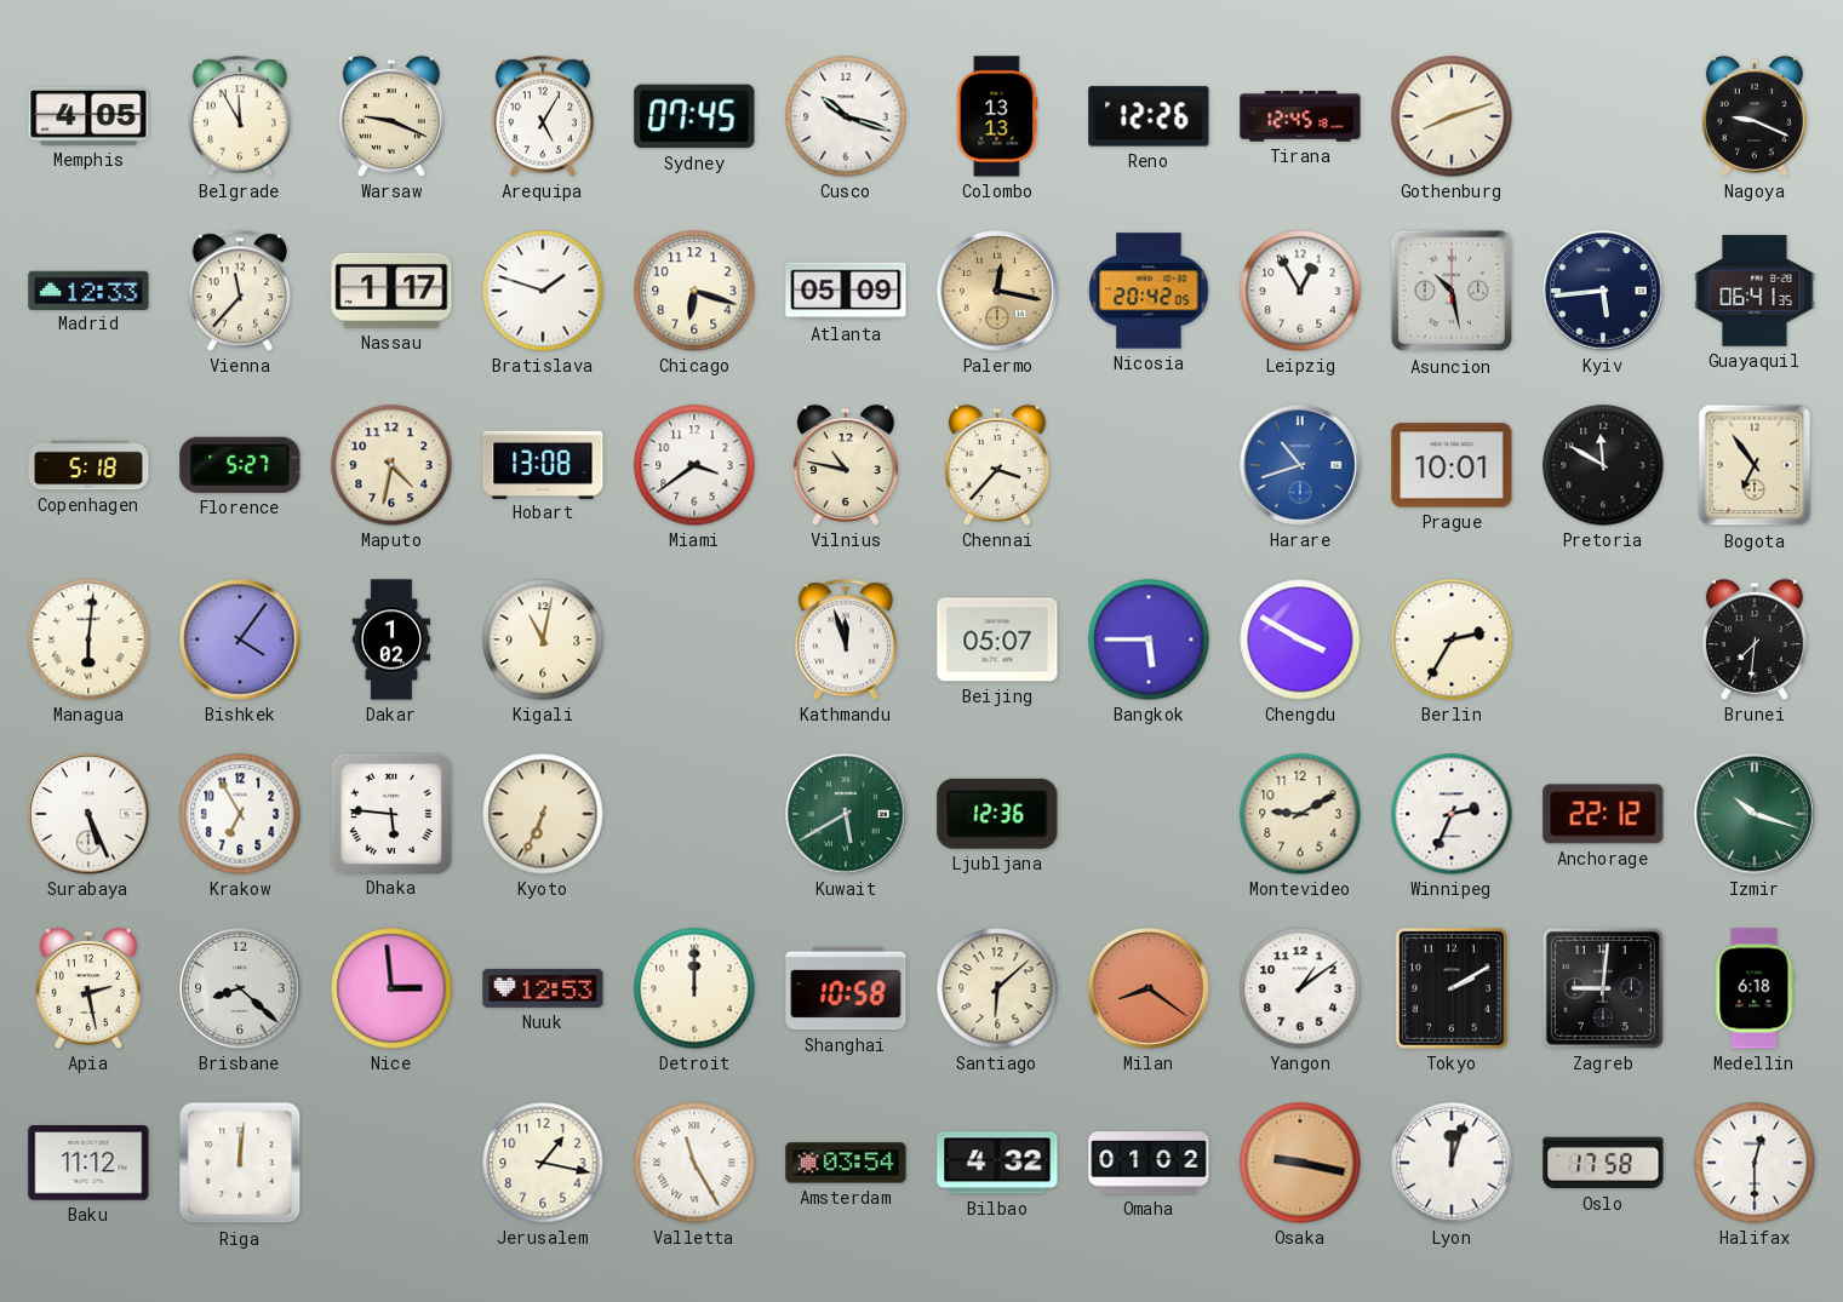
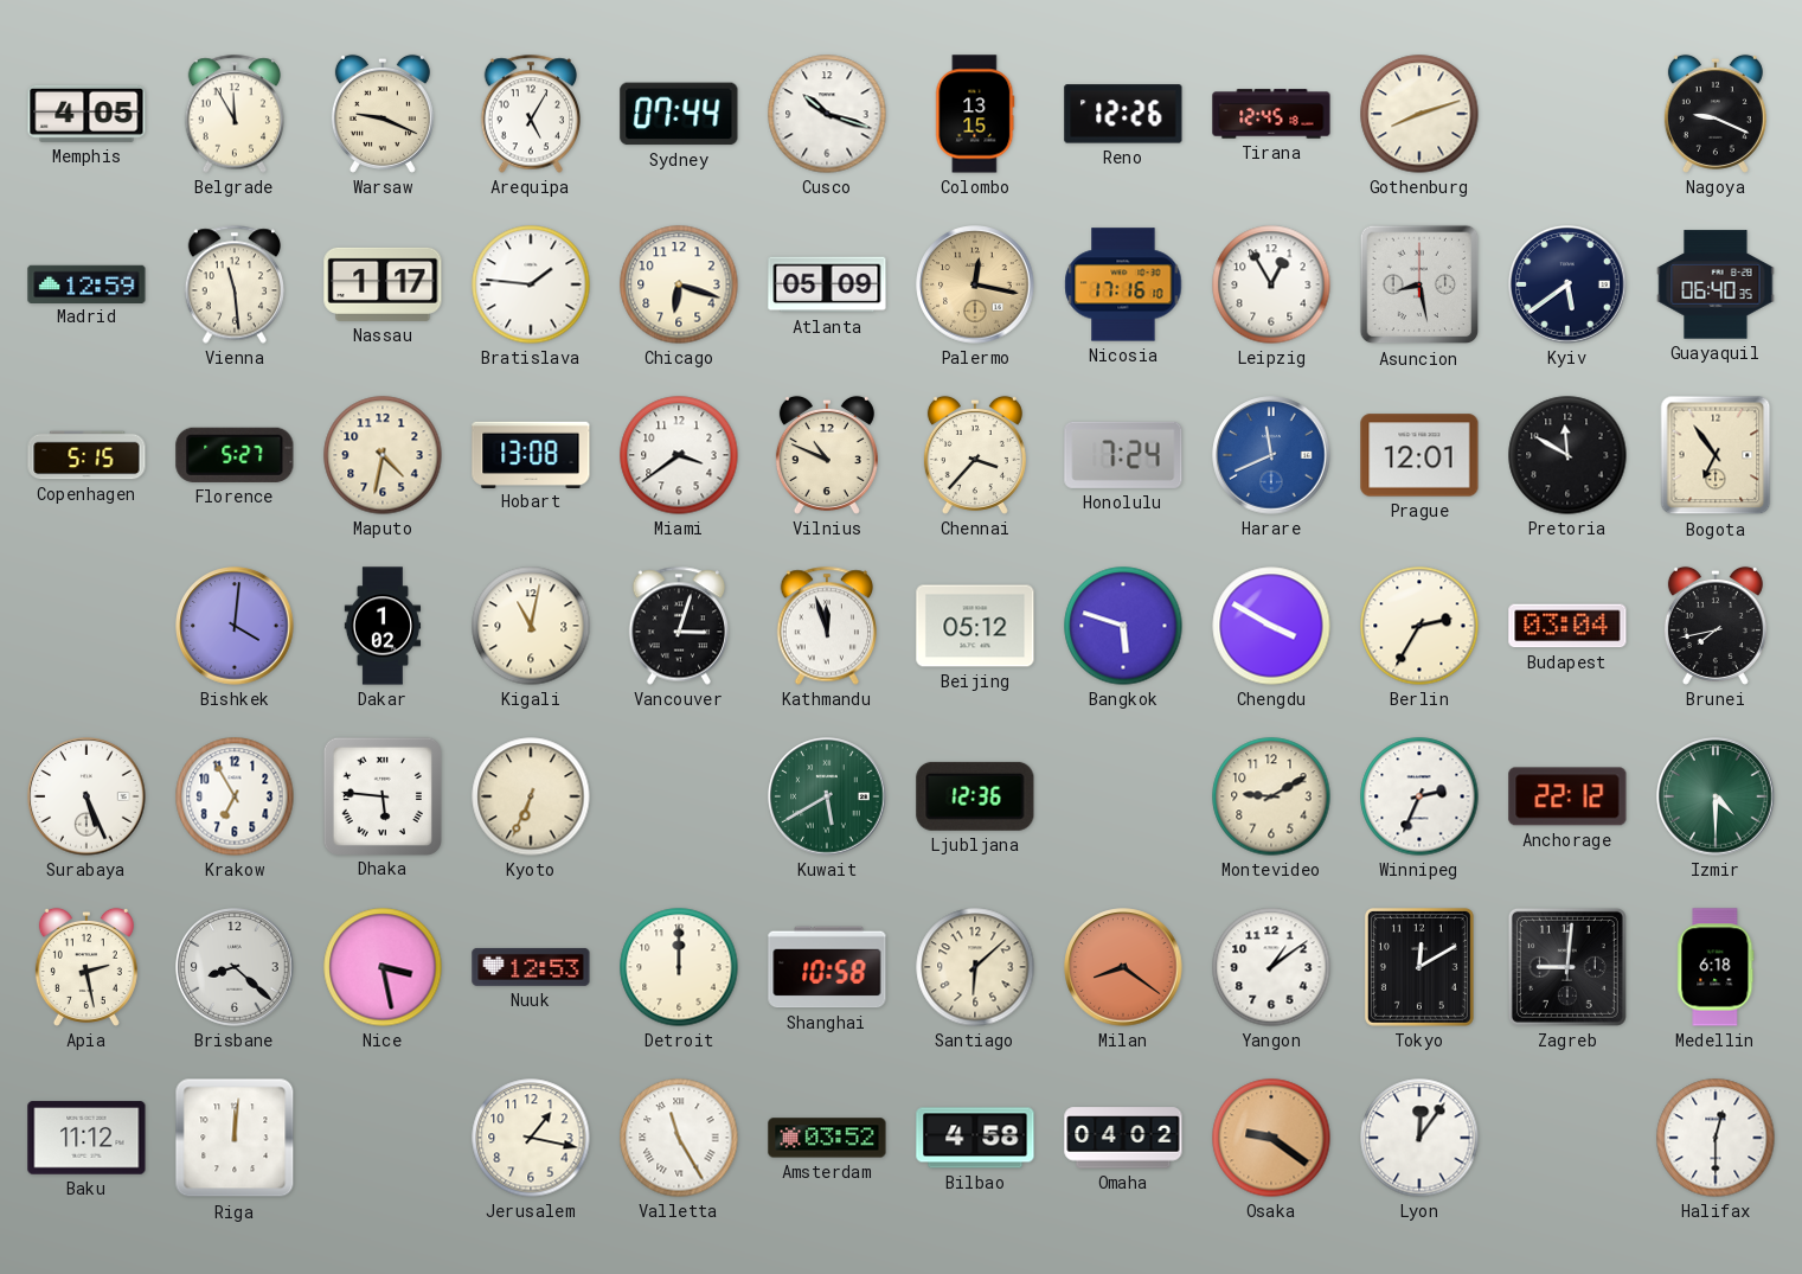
Sydney: 07:45 -> 07:44
Colombo: 13:13 -> 13:15
Madrid: 12:33 -> 12:59
Vienna: 11:37 -> 11:29
Bratislava: 1:48 -> 1:46
Nicosia: 20:42 -> 17:16
Asuncion: 10:28 -> 8:28
Kyiv: 5:44 -> 5:39
Guayaquil: 06:41 -> 06:40
Copenhagen: 5:18 -> 5:15
Vilnius: 10:47 -> 10:49
Honolulu: none -> 7:24
Harare: 10:42 -> 11:41
Prague: 10:01 -> 12:01
Managua: 6:01 -> none
Bishkek: 4:06 -> 4:01
Vancouver: none -> 3:03
Beijing: 05:07 -> 05:12
Bangkok: 5:45 -> 5:48
Budapest: none -> 03:04
Brunei: 7:31 -> 7:43
Izmir: 10:18 -> 4:30
Nice: 2:59 -> 3:28
Tokyo: 2:10 -> 12:10
Amsterdam: 03:54 -> 03:52
Bilbao: 4:32 -> 4:58
Omaha: 01:02 -> 04:02
Osaka: 9:17 -> 9:21
Lyon: 12:03 -> 12:06
Oslo: 17:58 -> none
